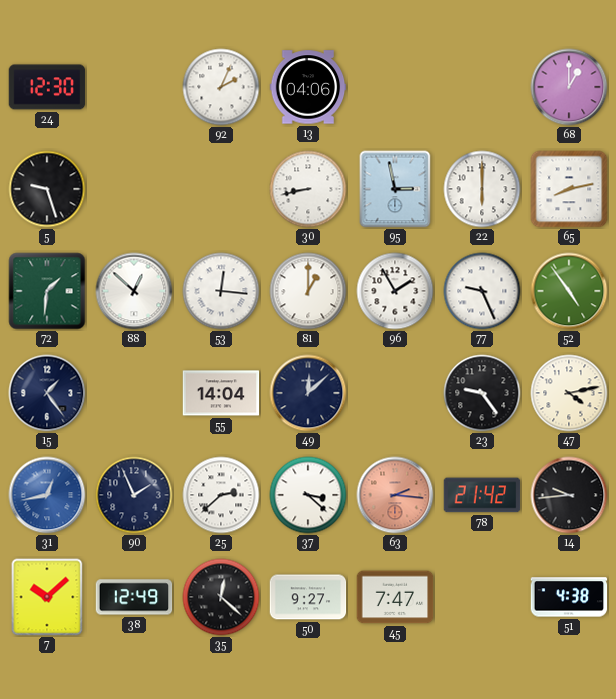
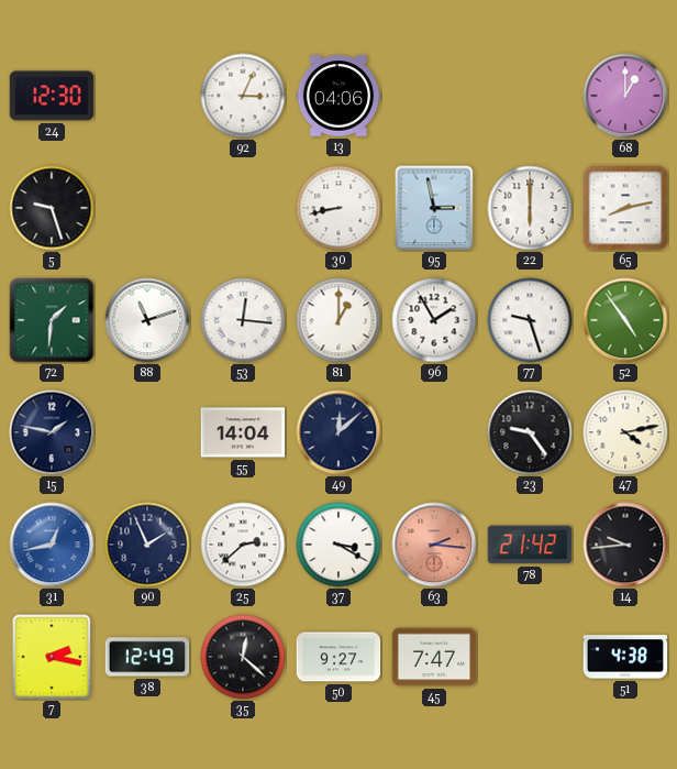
92: 2:04 -> 3:04
88: 12:52 -> 11:12
77: 9:26 -> 9:27
15: 1:24 -> 1:47
37: 3:22 -> 3:20
7: 10:08 -> 2:17
